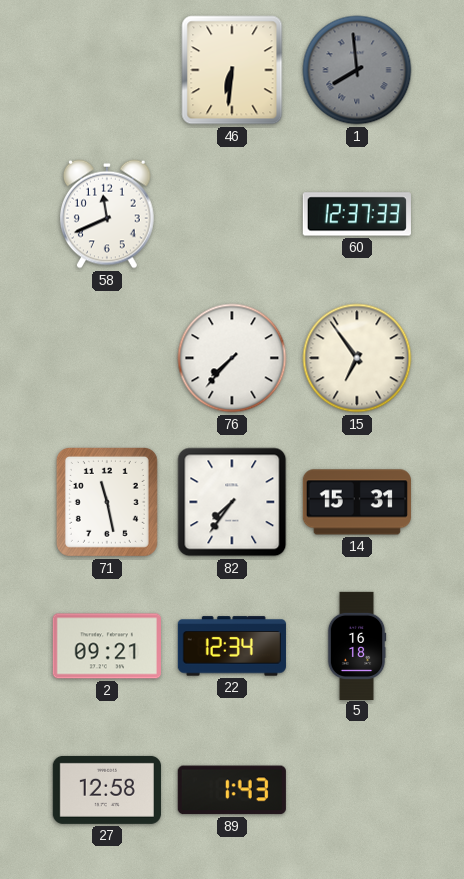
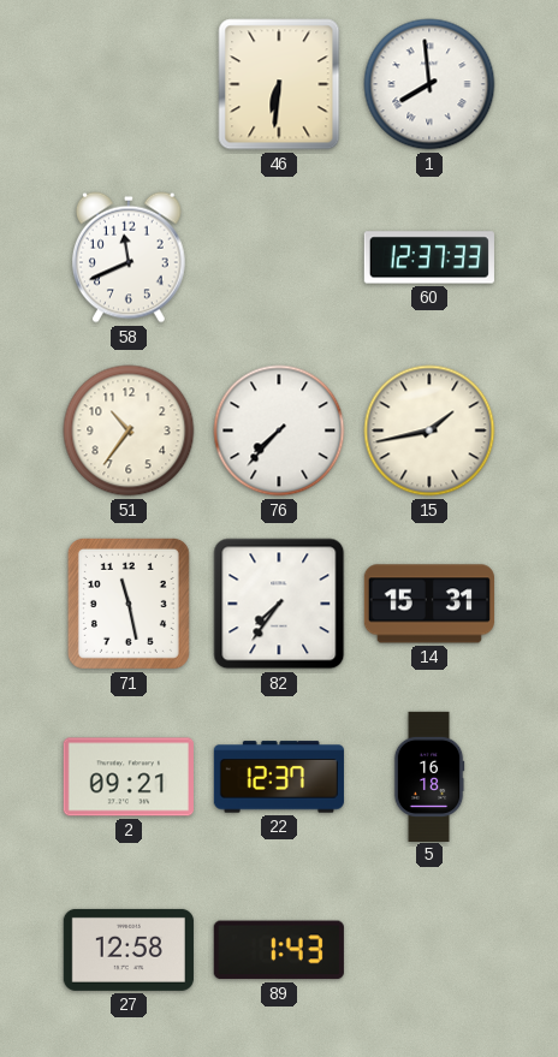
1 dial: grey -> white
51: none -> 10:36
15: 6:54 -> 1:43
22: 12:34 -> 12:37
